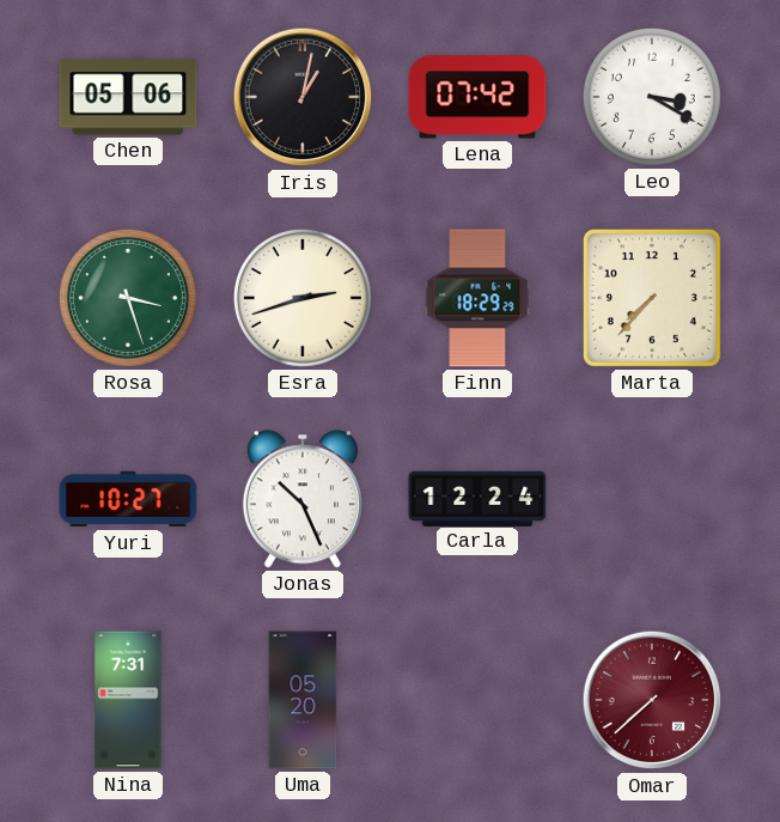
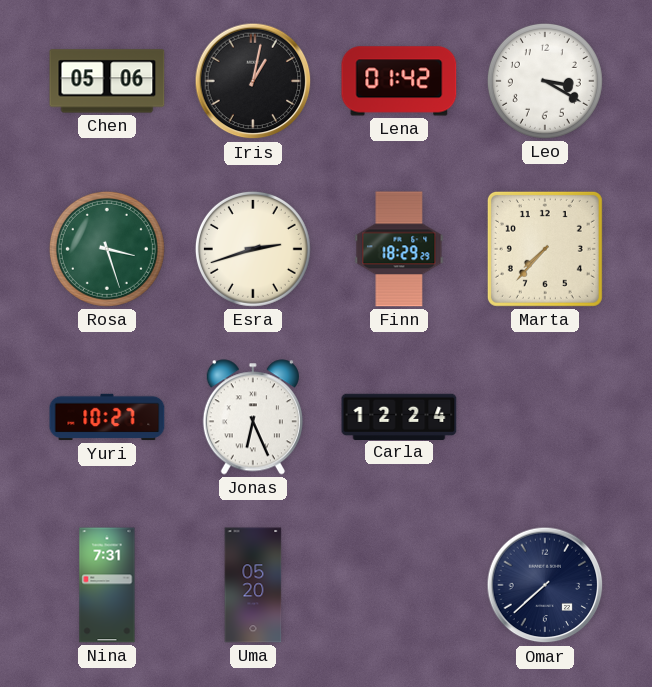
Lena: 07:42 -> 01:42
Jonas: 10:26 -> 6:26
Omar dial: burgundy -> navy
